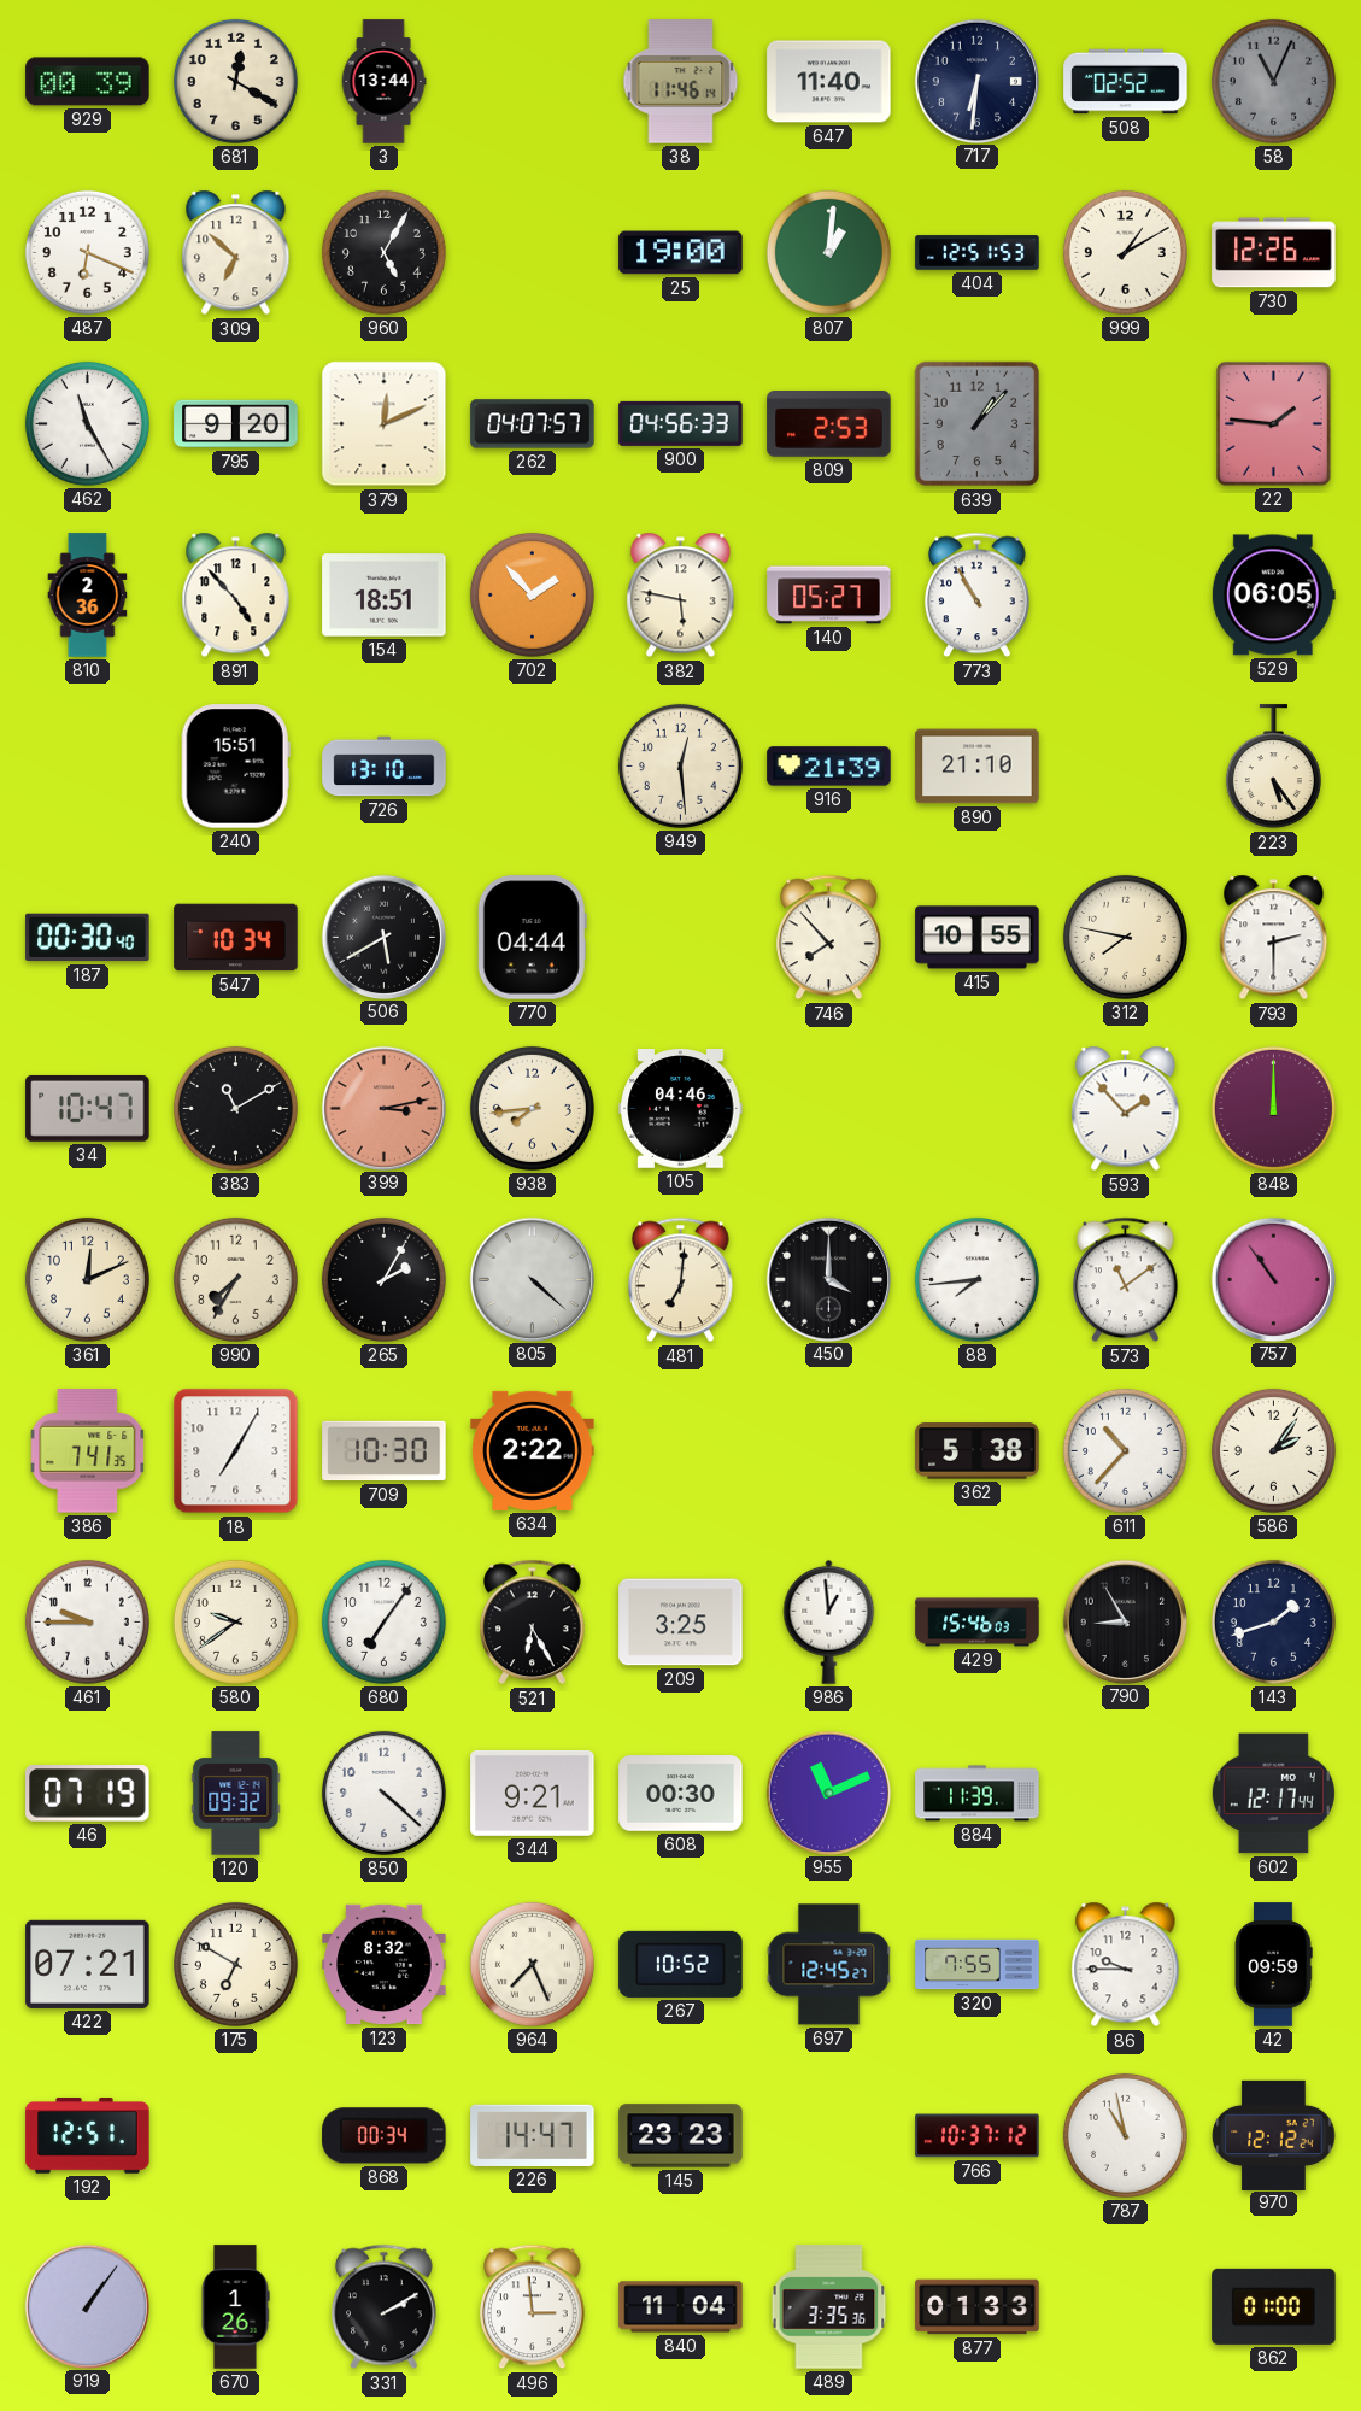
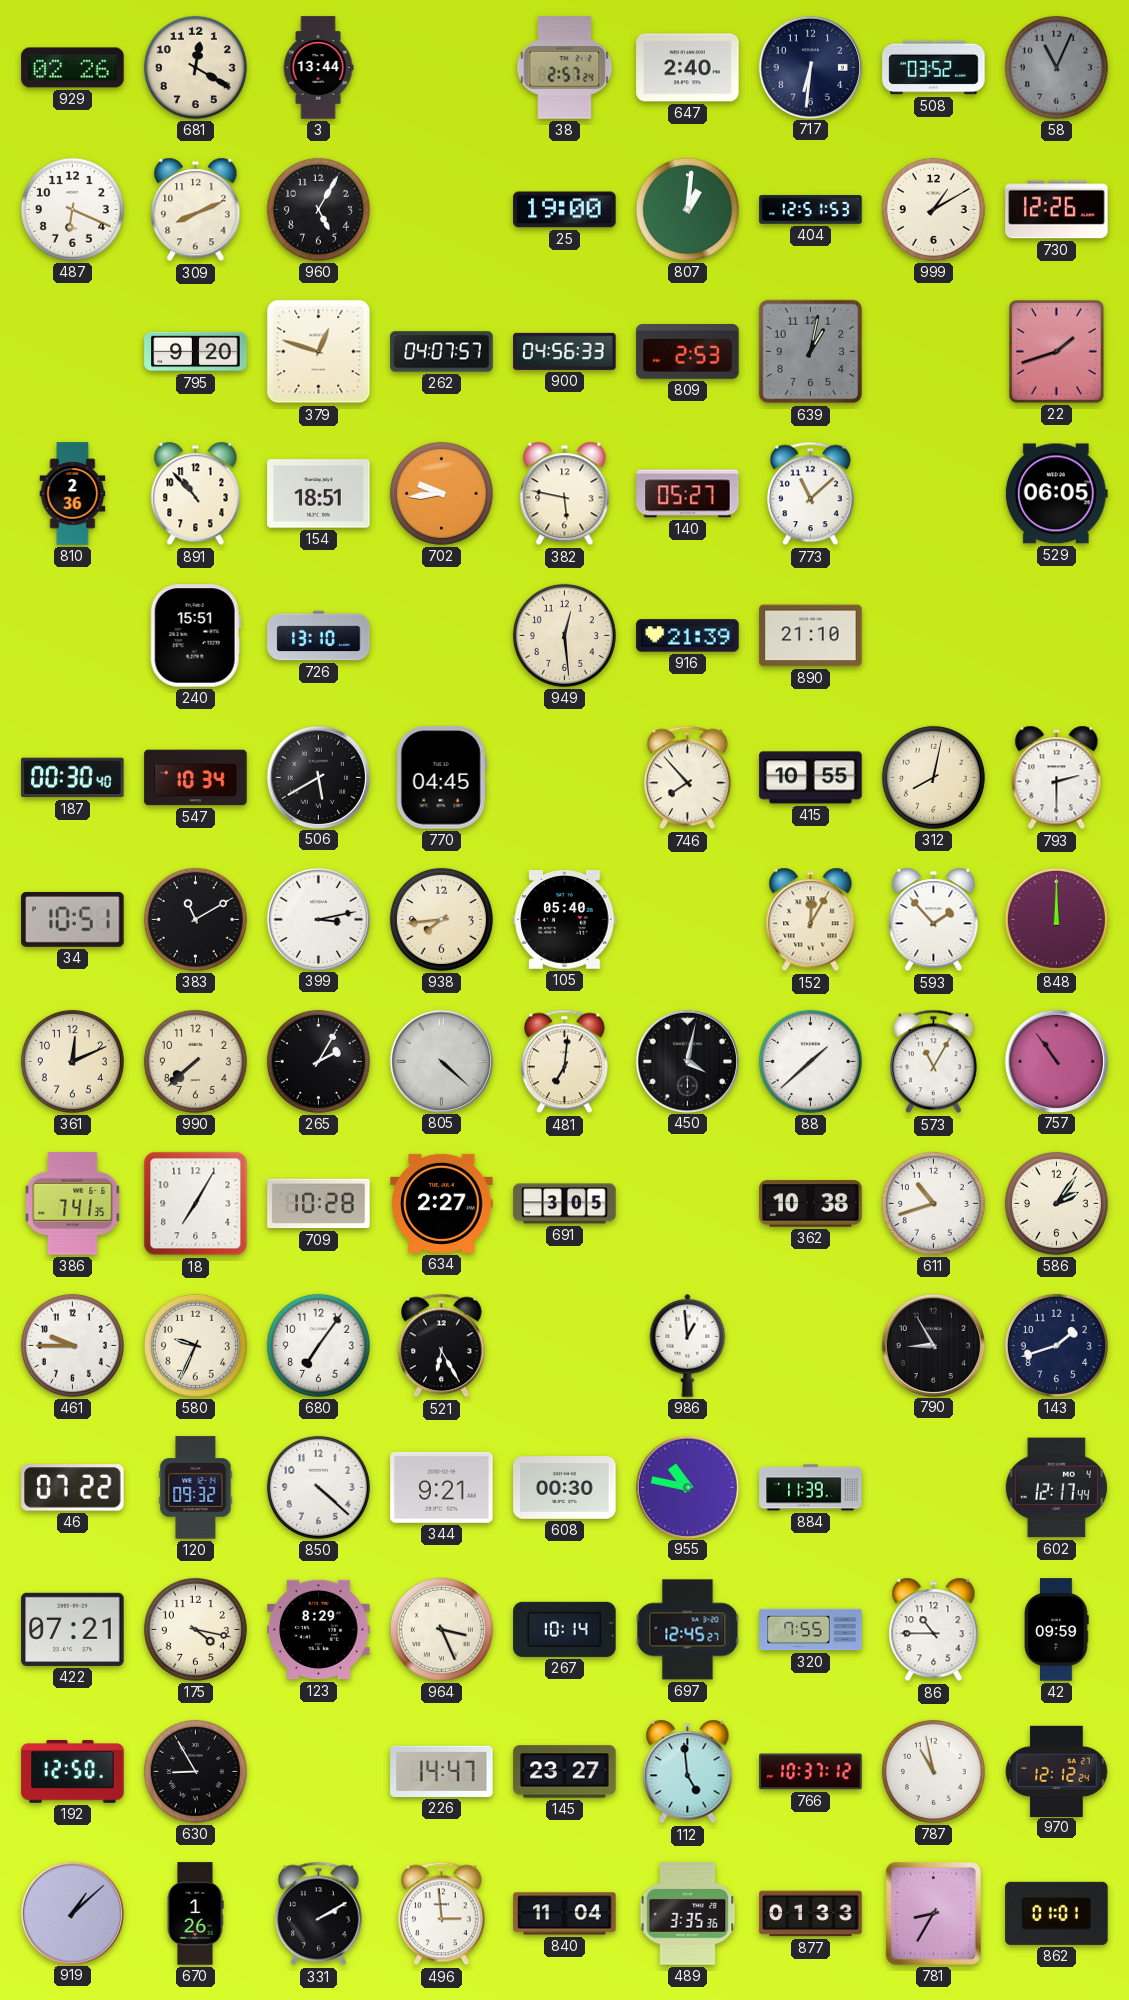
929: 00:39 -> 02:26
38: 11:46 -> 2:57
647: 11:40 -> 2:40
508: 02:52 -> 03:52
309: 6:52 -> 8:11
462: 11:25 -> none
379: 12:11 -> 12:48
639: 1:07 -> 1:02
22: 1:46 -> 1:42
891: 4:53 -> 10:53
702: 1:53 -> 9:44
773: 10:55 -> 11:08
223: 5:24 -> none
770: 04:44 -> 04:45
312: 7:47 -> 8:02
34: 10:47 -> 10:51
399 dial: salmon -> white
105: 04:46 -> 05:40
152: none -> 12:05
990: 7:35 -> 7:38
450: 4:00 -> 4:02
88: 7:44 -> 1:38
573: 11:09 -> 11:05
709: 10:30 -> 10:28
634: 2:22 -> 2:27
691: none -> 3:05
362: 5:38 -> 10:38
611: 10:37 -> 10:42
580: 9:39 -> 9:34
209: 3:25 -> none
429: 15:46 -> none
46: 07:19 -> 07:22
955: 11:11 -> 10:47
175: 6:50 -> 4:17
123: 8:32 -> 8:29
964: 7:26 -> 3:26
267: 10:52 -> 10:14
86: 9:45 -> 10:45
192: 12:51 -> 12:50
630: none -> 8:55
868: 00:34 -> none
145: 23:23 -> 23:27
112: none -> 4:59
919: 1:06 -> 1:08
781: none -> 8:35
862: 01:00 -> 01:01
